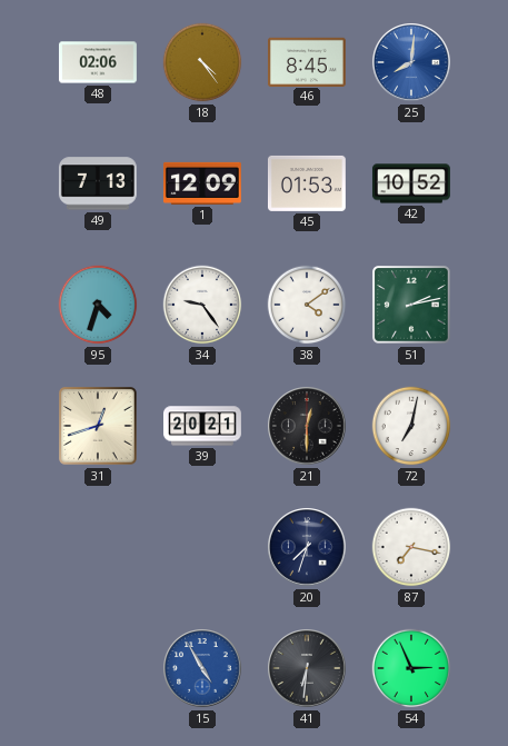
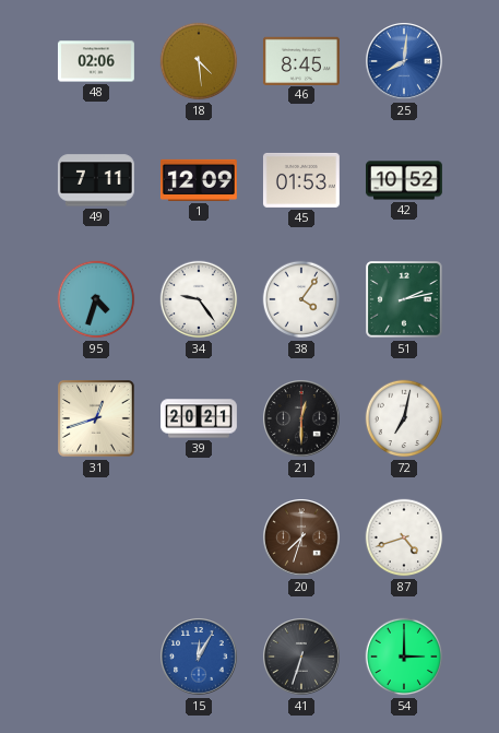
18: 4:24 -> 4:29
49: 7:13 -> 7:11
38: 4:09 -> 4:06
20 dial: navy -> brown
87: 7:17 -> 4:42
15: 4:55 -> 12:05
41: 6:31 -> 6:33
54: 2:56 -> 3:00
